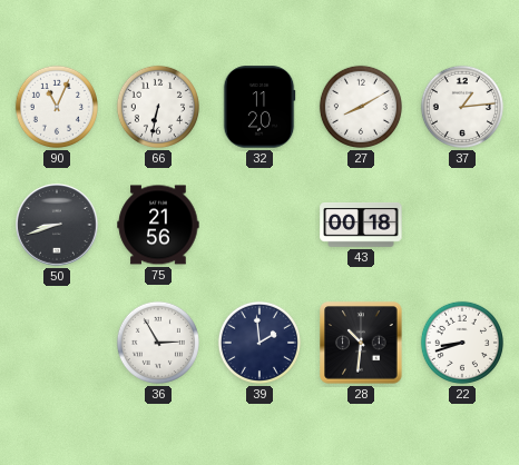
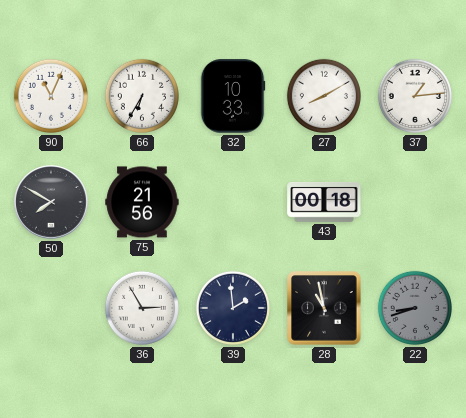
66: 6:32 -> 6:35
32: 11:20 -> 10:33
50: 8:42 -> 7:50
28: 10:31 -> 10:58
22 dial: white -> grey
